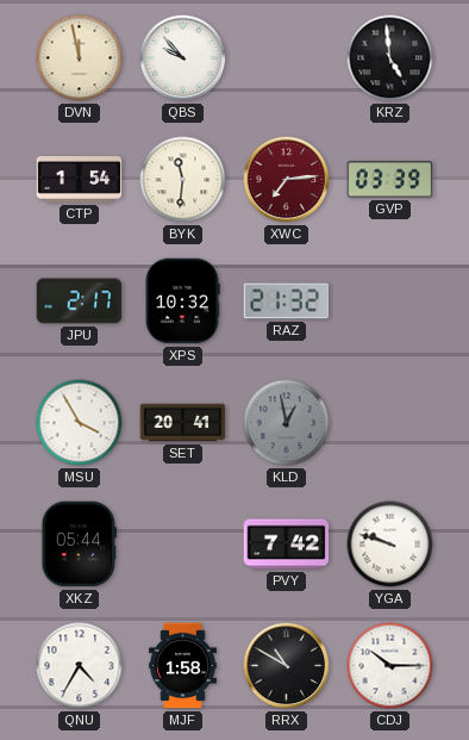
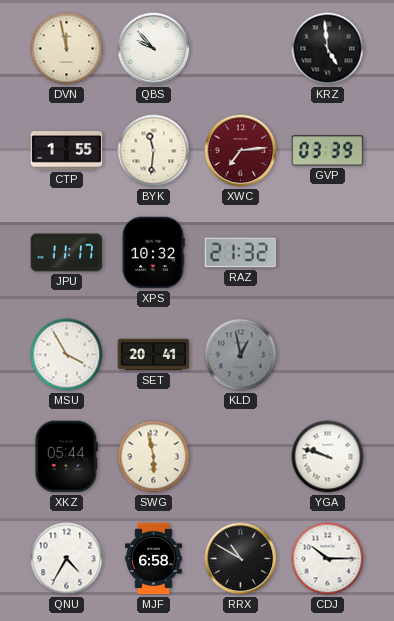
CTP: 1:54 -> 1:55
JPU: 2:17 -> 11:17
SWG: none -> 5:58
PVY: 7:42 -> none
MJF: 1:58 -> 6:58
